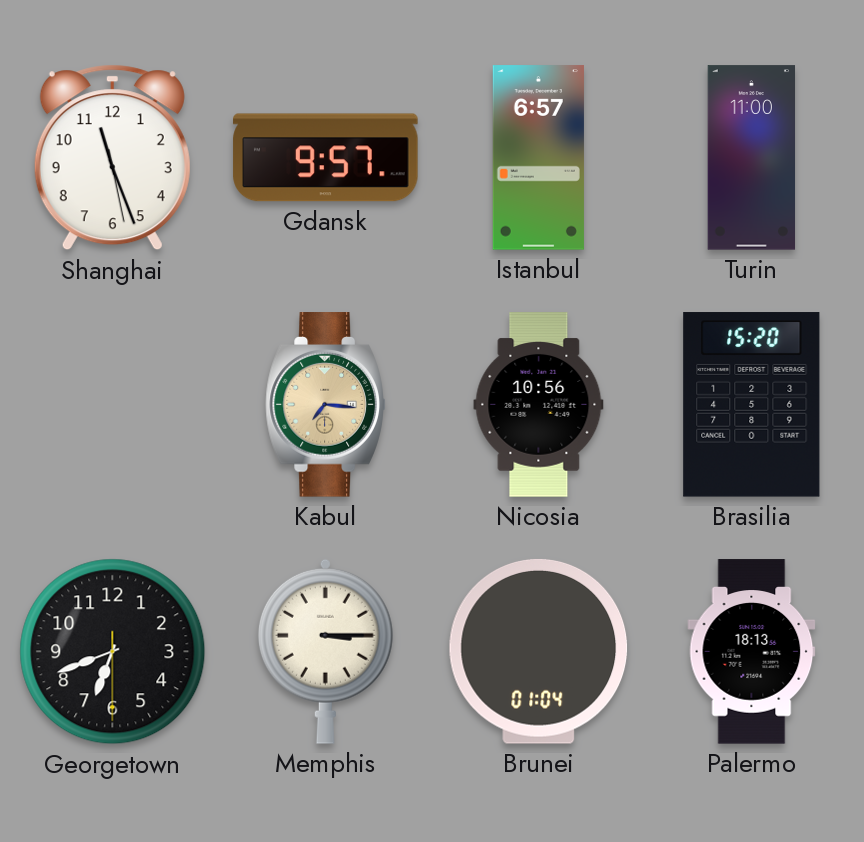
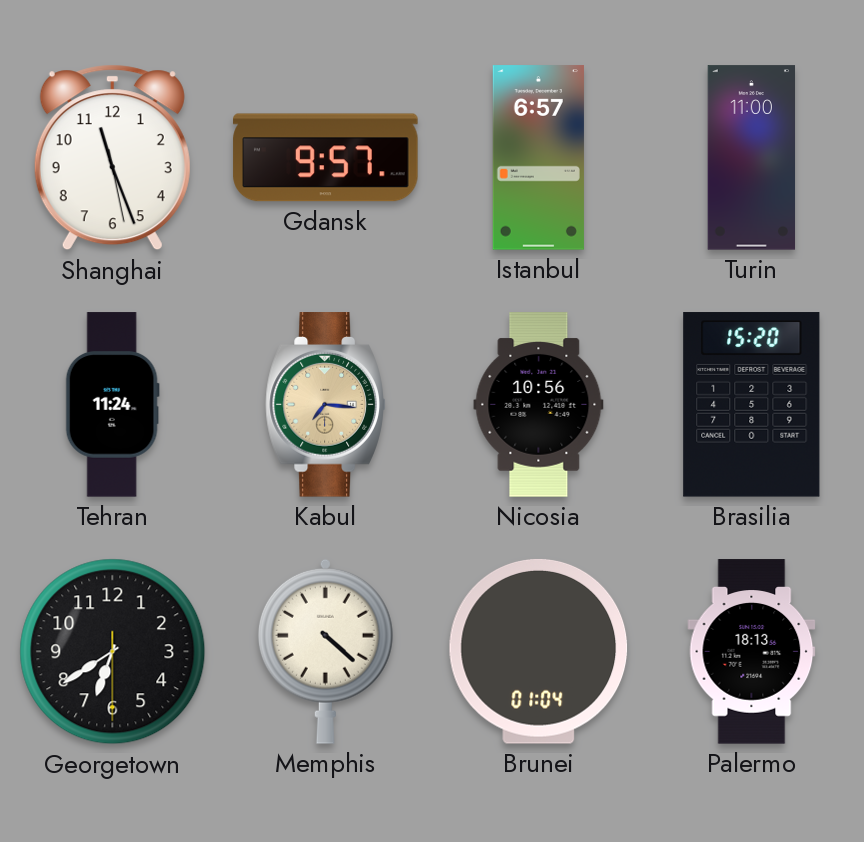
Tehran: none -> 11:24
Georgetown: 6:41 -> 6:39
Memphis: 3:15 -> 4:22
